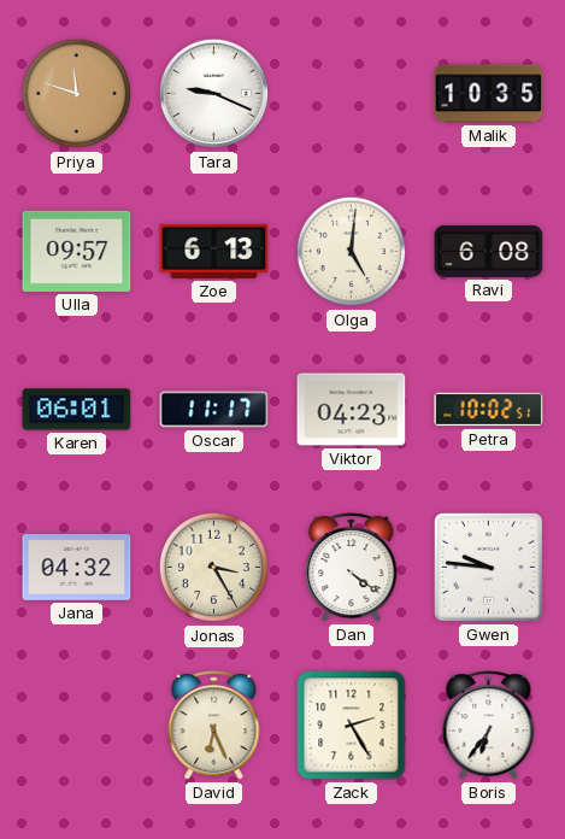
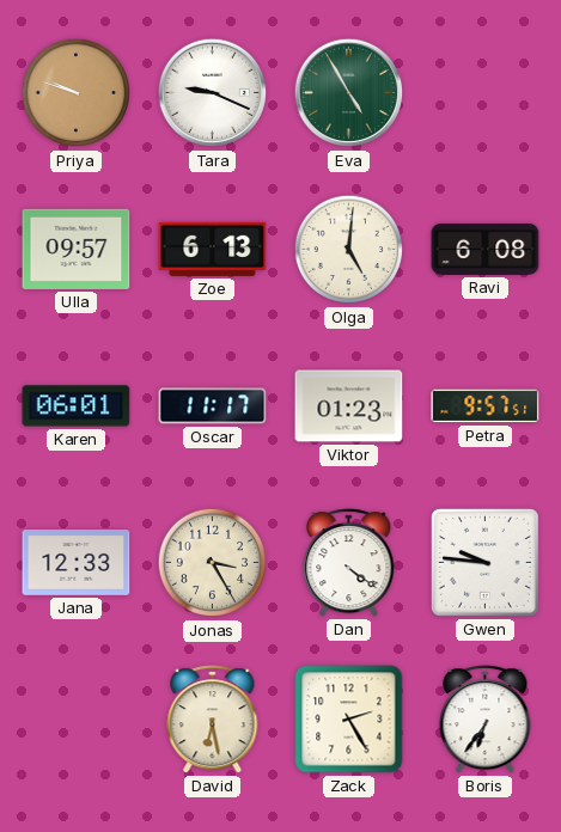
Priya: 11:48 -> 9:48
Eva: none -> 4:55
Malik: 10:35 -> none
Viktor: 04:23 -> 01:23
Petra: 10:02 -> 9:57
Jana: 04:32 -> 12:33
David: 6:26 -> 6:28
